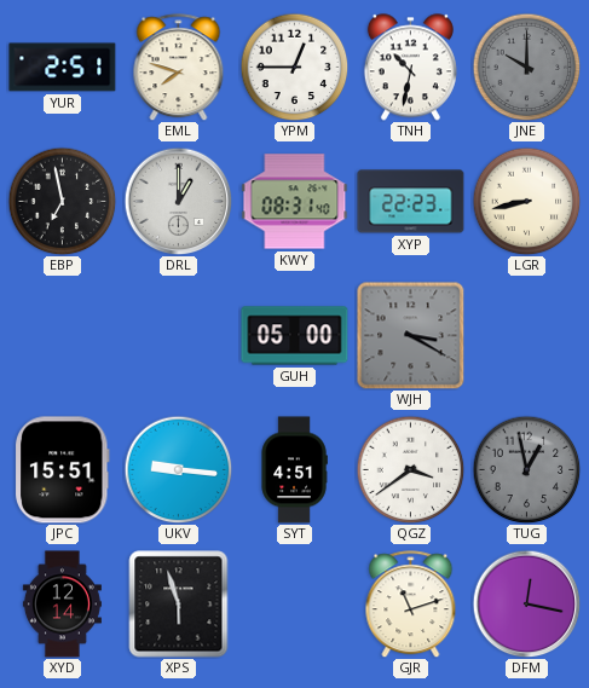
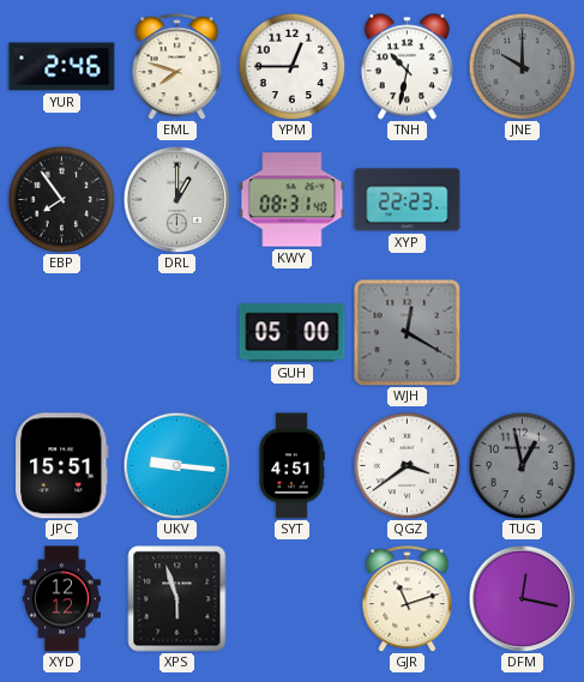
YUR: 2:51 -> 2:46
EBP: 6:58 -> 7:54
LGR: 8:43 -> none
WJH: 3:20 -> 12:20
XYD: 12:14 -> 12:12
